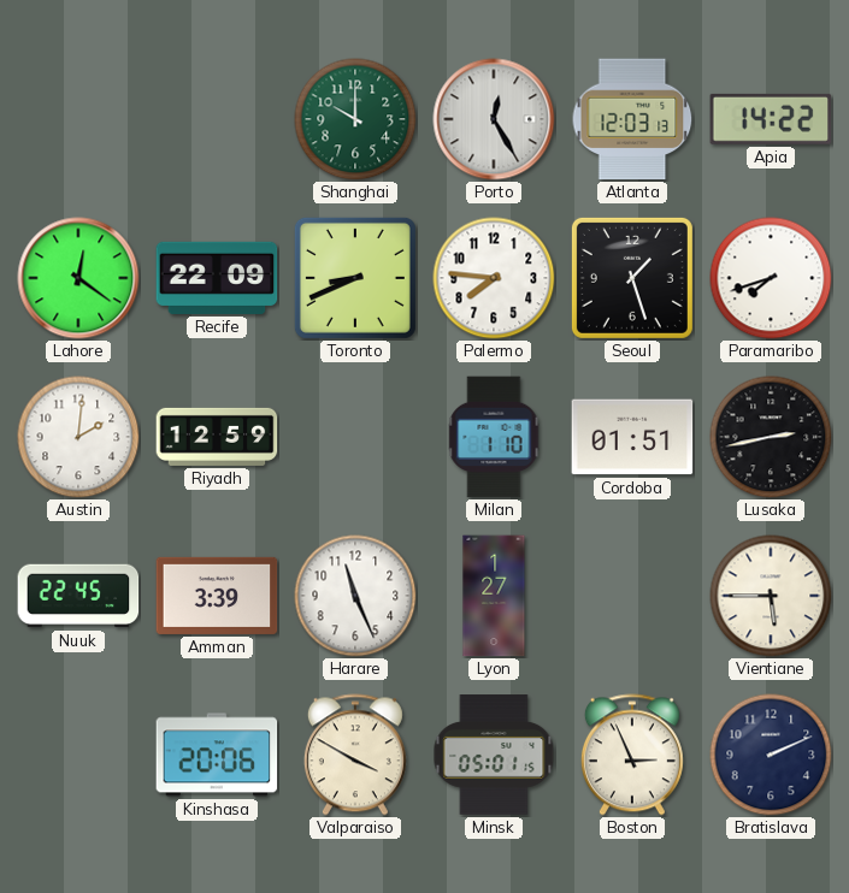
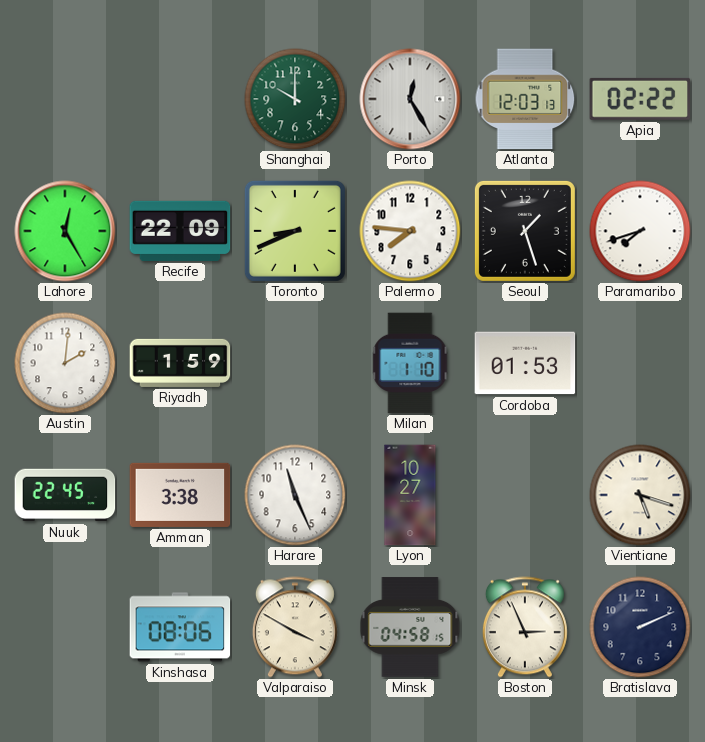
Apia: 14:22 -> 02:22
Lahore: 12:21 -> 12:25
Riyadh: 12:59 -> 1:59
Cordoba: 01:51 -> 01:53
Lusaka: 2:43 -> none
Amman: 3:39 -> 3:38
Lyon: 1:27 -> 10:27
Vientiane: 5:45 -> 5:18
Kinshasa: 20:06 -> 08:06
Minsk: 05:01 -> 04:58
